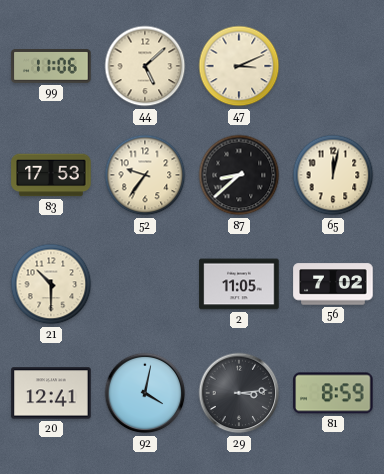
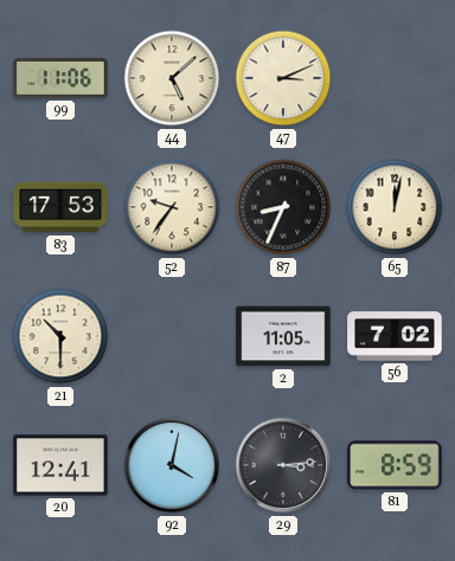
87: 8:38 -> 8:34
